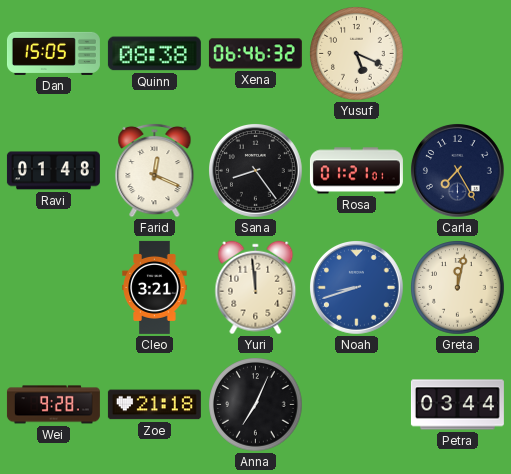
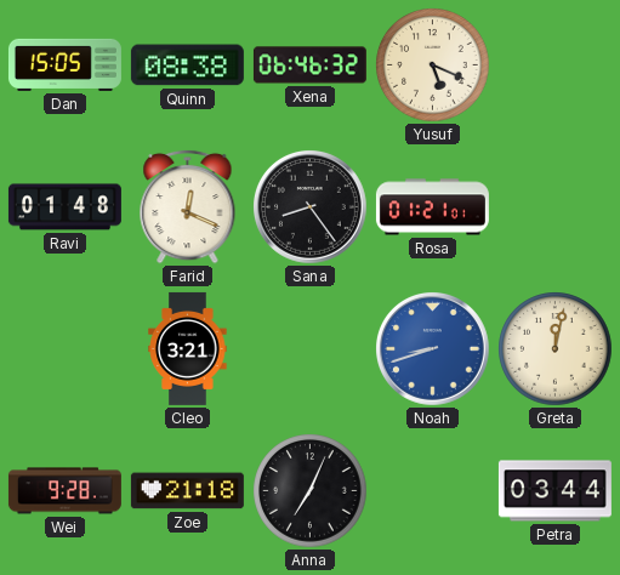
Carla: 7:25 -> none
Yuri: 11:59 -> none
